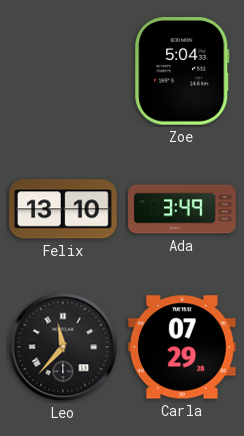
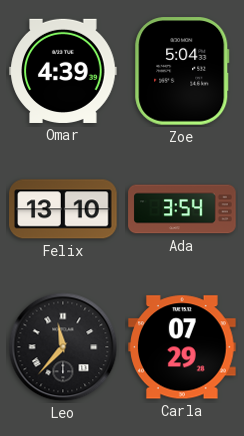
Omar: none -> 4:39
Ada: 3:49 -> 3:54
